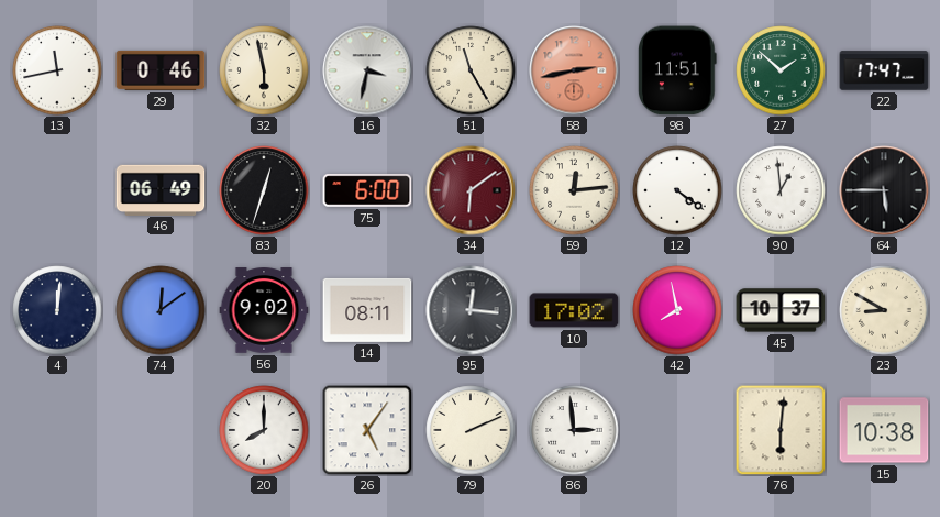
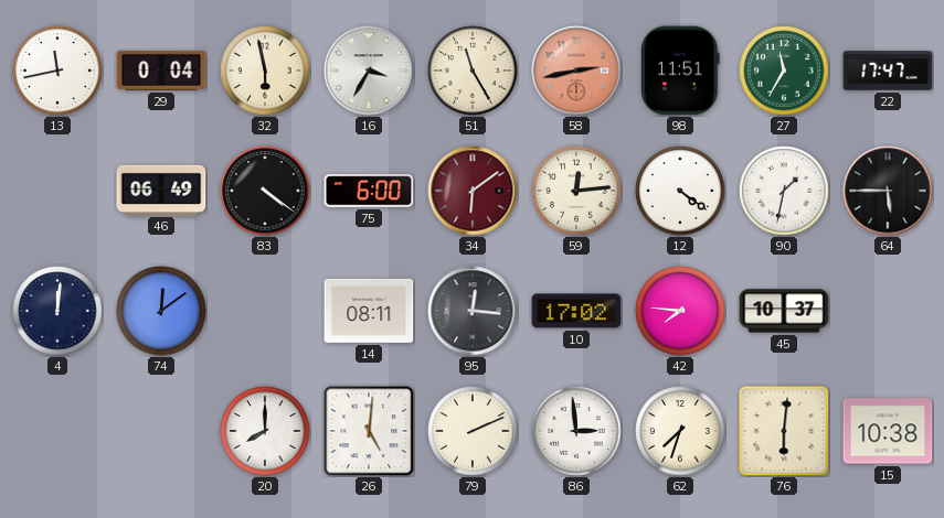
29: 0:46 -> 0:04
16: 3:32 -> 3:35
27: 1:52 -> 11:35
83: 12:33 -> 4:21
90: 12:59 -> 1:32
56: 9:02 -> none
42: 7:58 -> 7:46
23: 8:50 -> none
26: 5:06 -> 5:01
62: none -> 7:33
